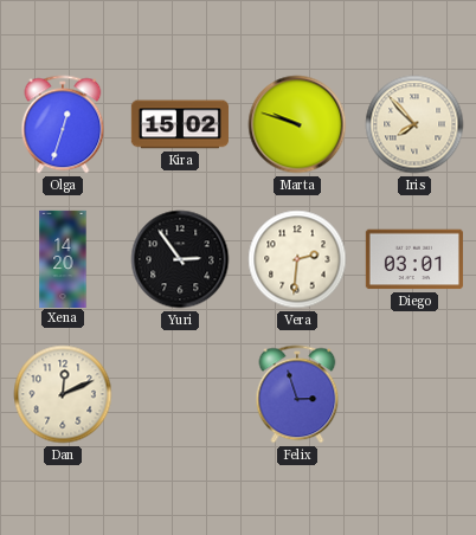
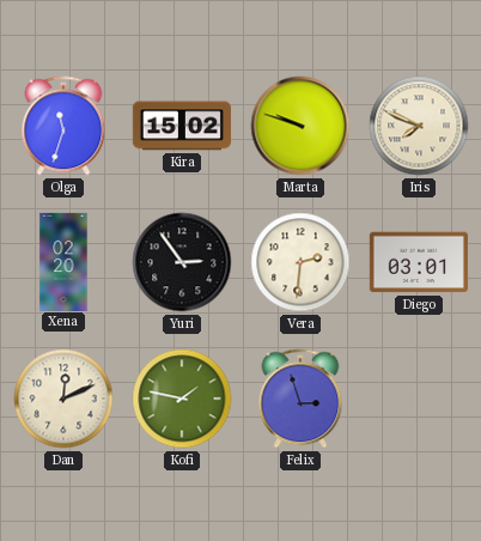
Olga: 12:33 -> 11:33
Iris: 7:53 -> 7:49
Xena: 14:20 -> 02:20
Kofi: none -> 1:47
